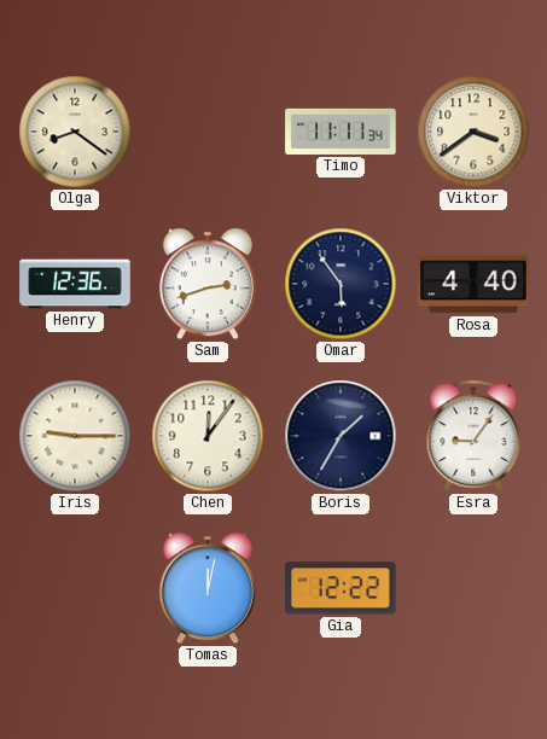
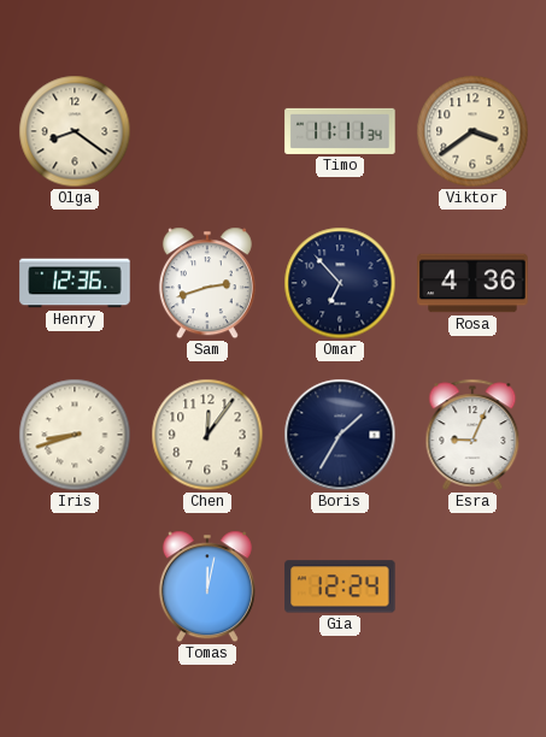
Omar: 5:54 -> 6:53
Rosa: 4:40 -> 4:36
Iris: 9:15 -> 8:42
Esra: 9:06 -> 9:04
Gia: 12:22 -> 12:24
